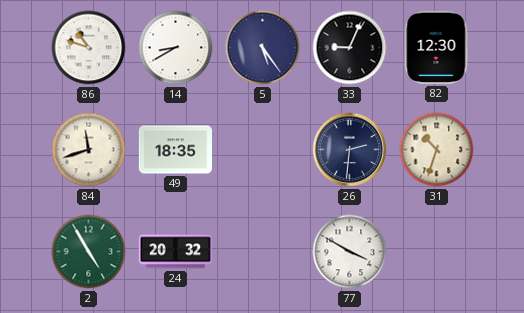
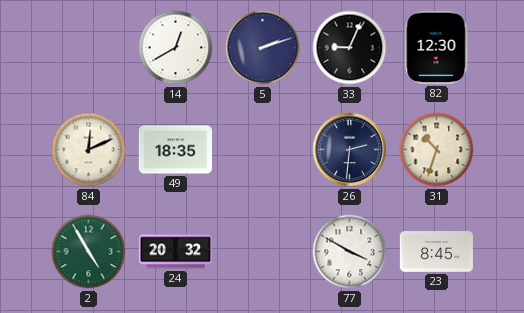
86: 10:48 -> none
14: 8:40 -> 12:40
5: 5:24 -> 2:12
84: 11:42 -> 12:11
23: none -> 8:45
